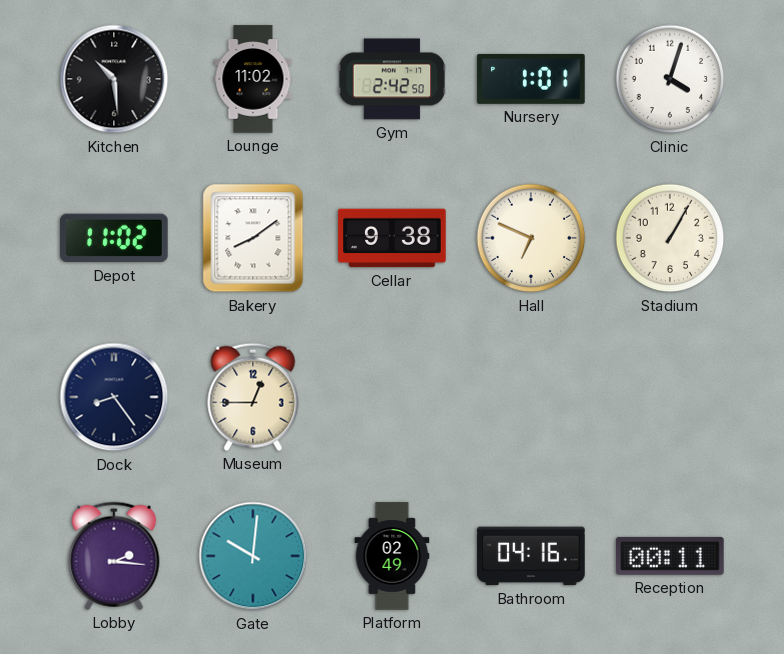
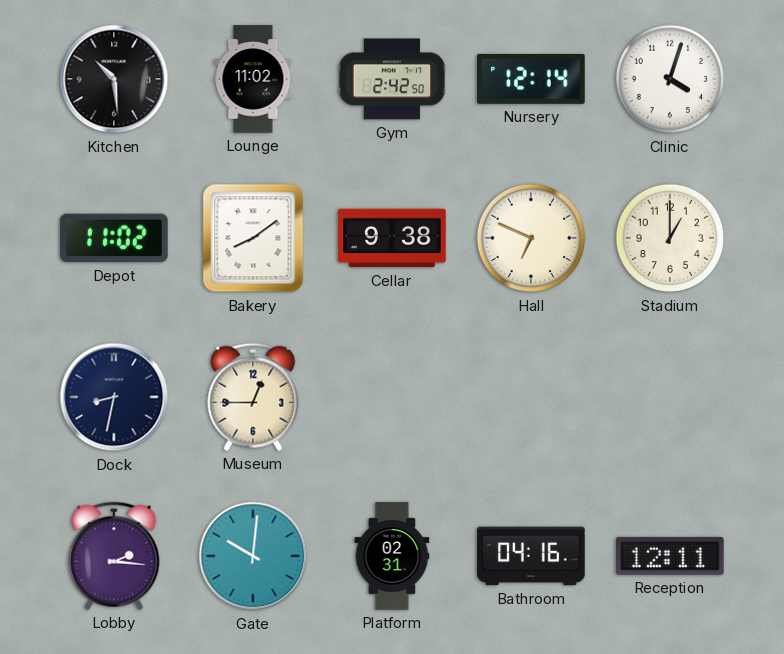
Nursery: 1:01 -> 12:14
Stadium: 1:05 -> 1:00
Dock: 8:24 -> 8:32
Platform: 02:49 -> 02:31
Reception: 00:11 -> 12:11
